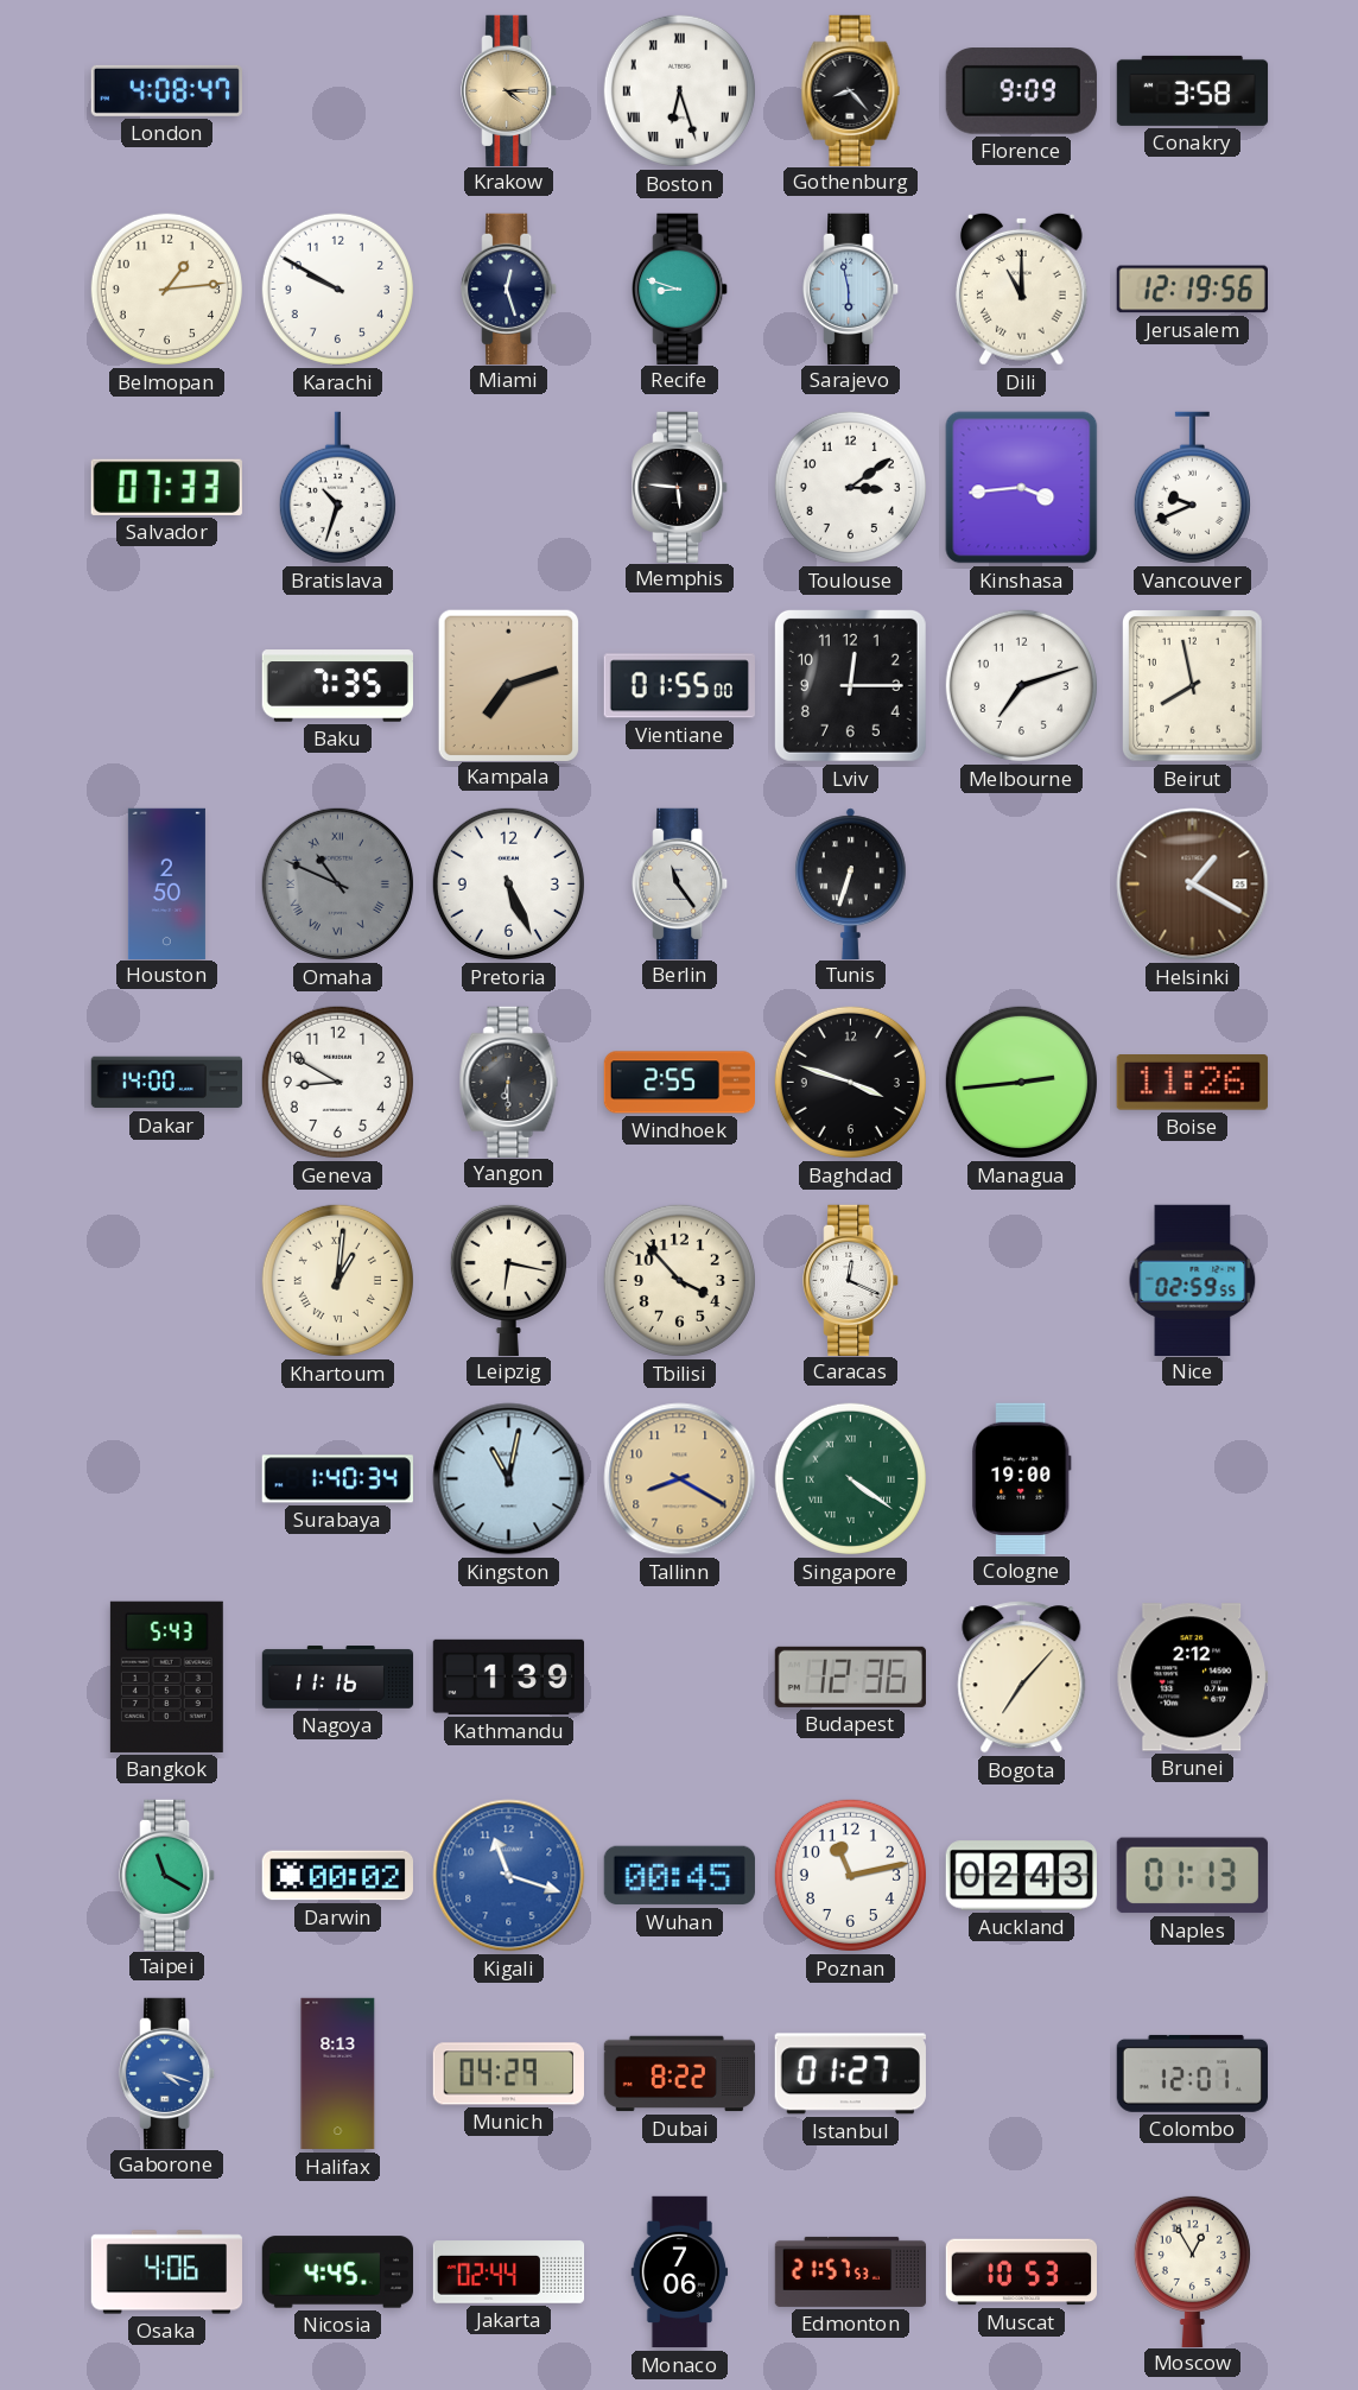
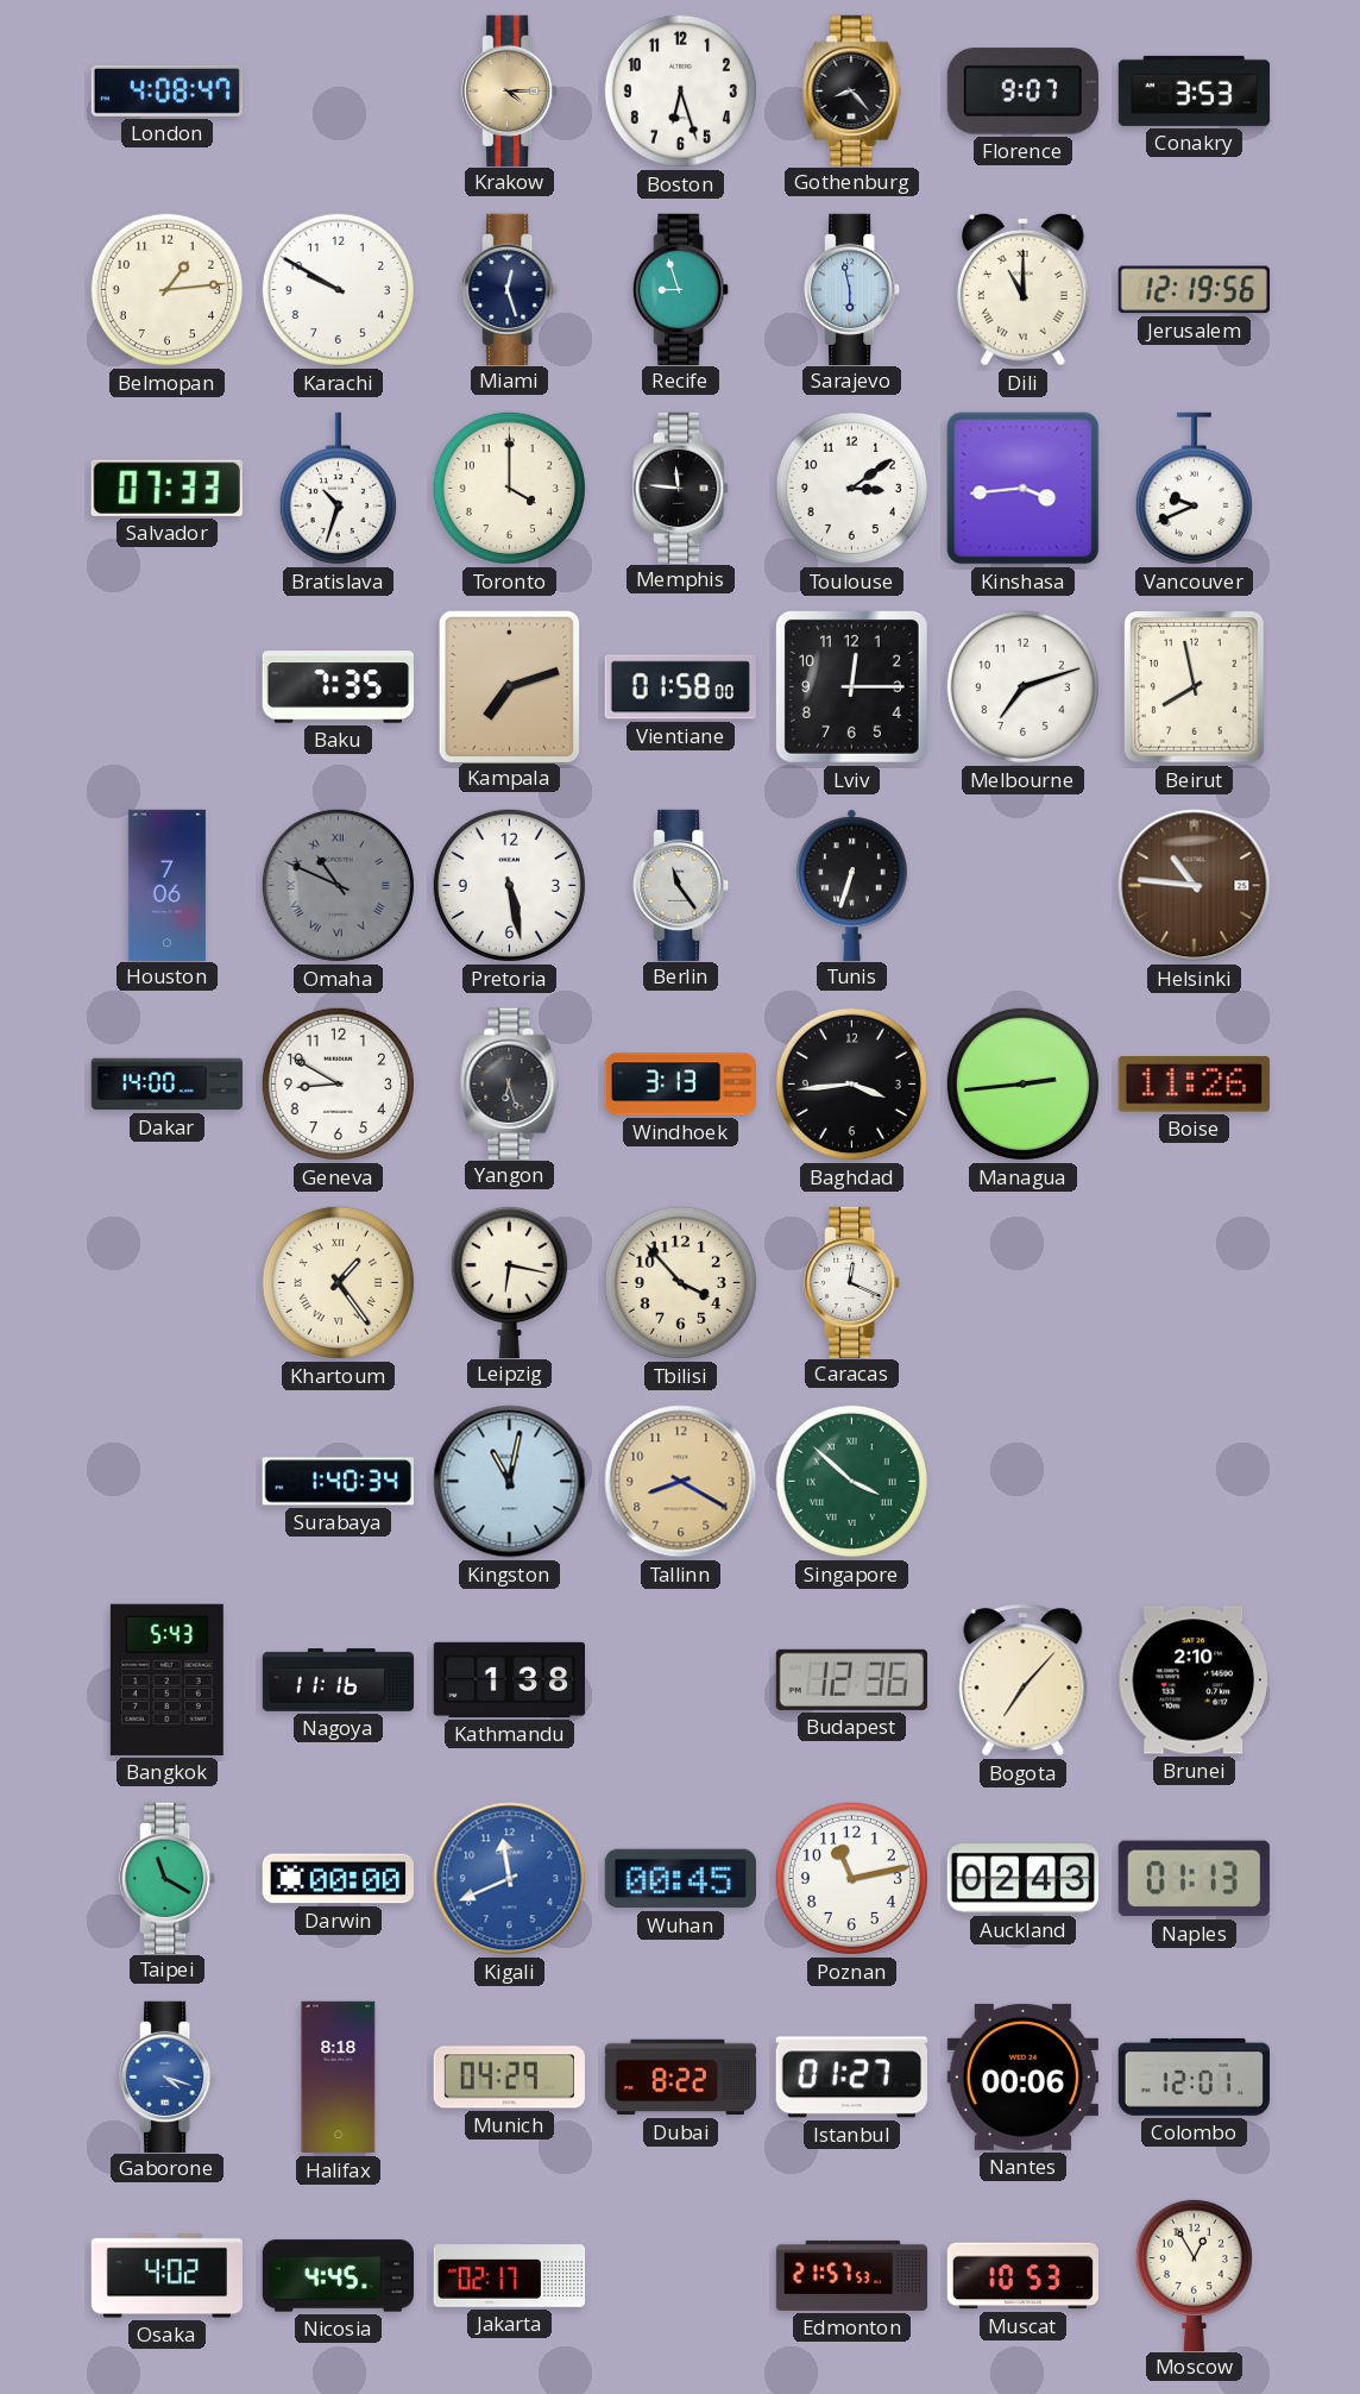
Boston numerals: Roman -> Arabic
Florence: 9:09 -> 9:07
Conakry: 3:58 -> 3:53
Recife: 8:48 -> 8:57
Toronto: none -> 4:00
Memphis: 5:46 -> 11:46
Vientiane: 01:55 -> 01:58
Houston: 2:50 -> 7:06
Pretoria: 5:26 -> 5:28
Helsinki: 1:20 -> 10:46
Yangon: 6:30 -> 6:27
Windhoek: 2:55 -> 3:13
Baghdad: 3:48 -> 3:44
Khartoum: 1:01 -> 1:24
Nice: 02:59 -> none
Singapore: 4:21 -> 3:52
Cologne: 19:00 -> none
Kathmandu: 1:39 -> 1:38
Brunei: 2:12 -> 2:10
Darwin: 00:02 -> 00:00
Kigali: 11:18 -> 11:41
Halifax: 8:13 -> 8:18
Nantes: none -> 00:06
Osaka: 4:06 -> 4:02
Jakarta: 02:44 -> 02:17
Monaco: 7:06 -> none
